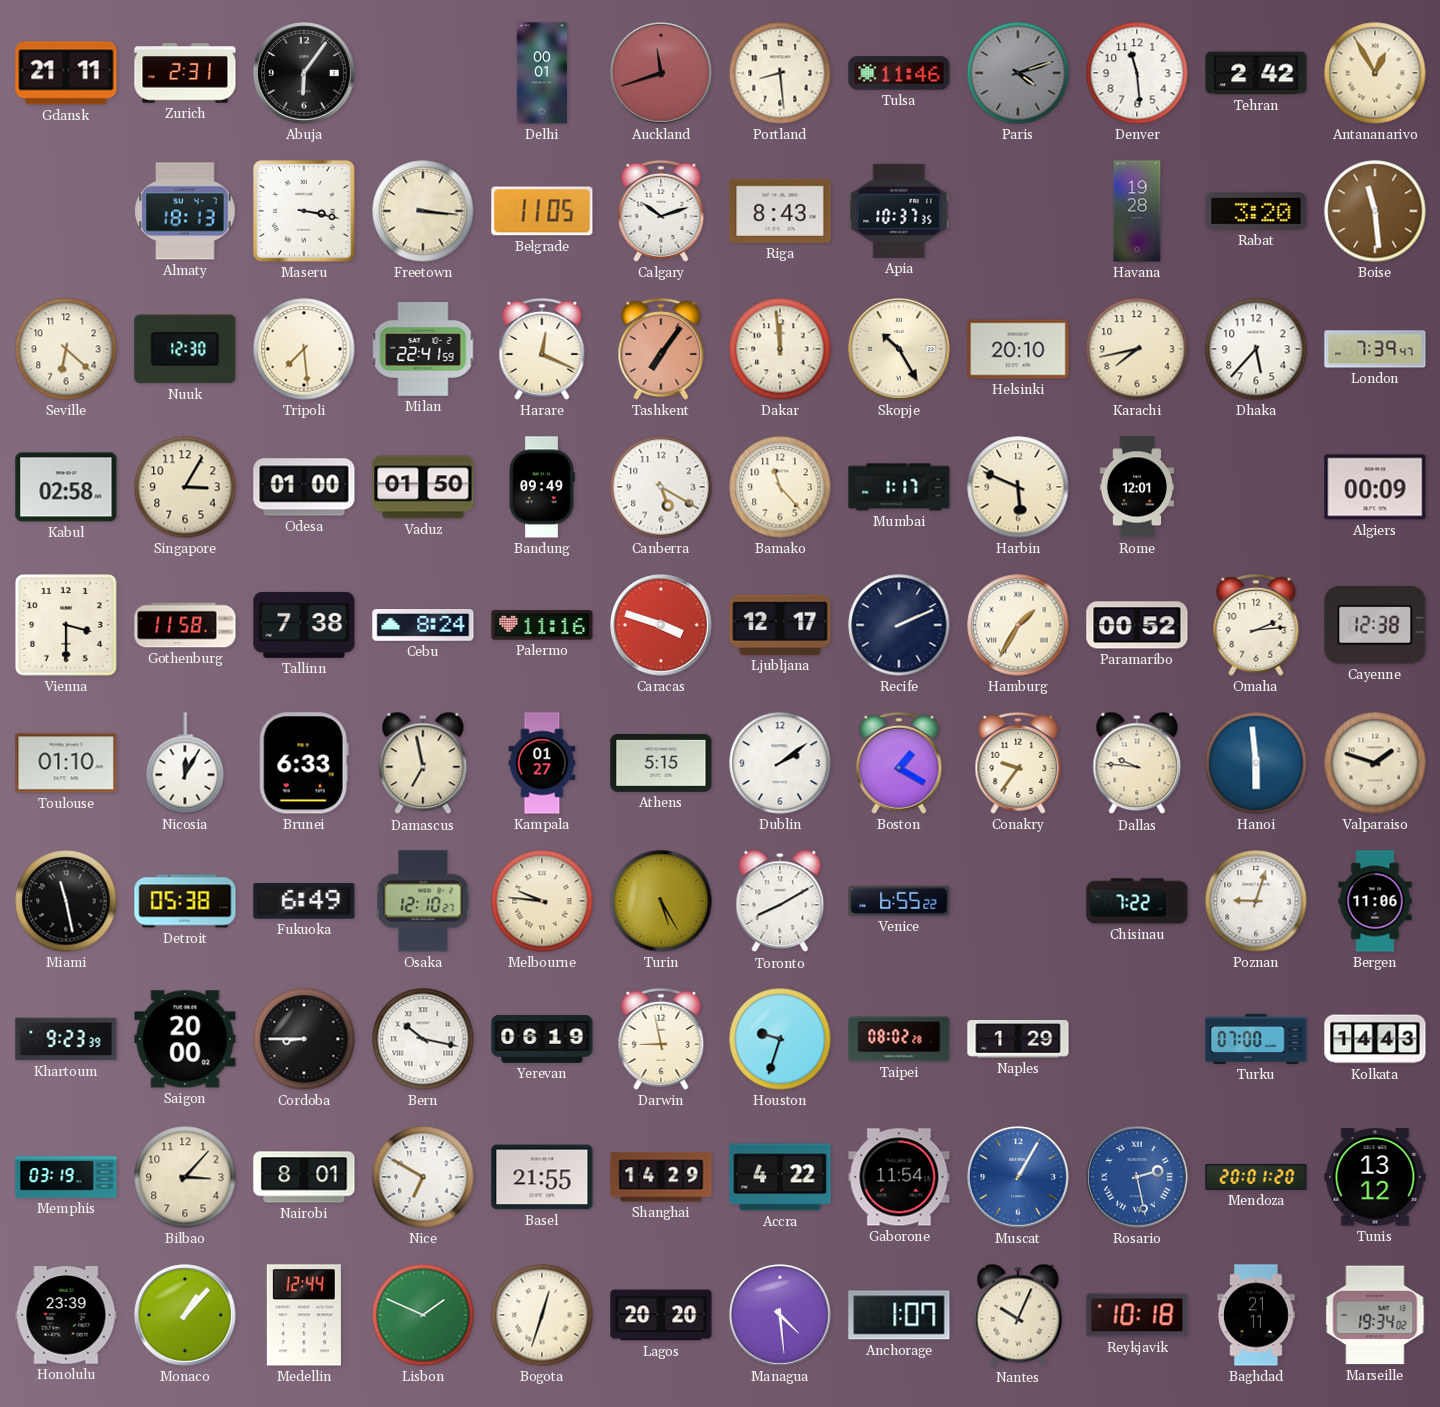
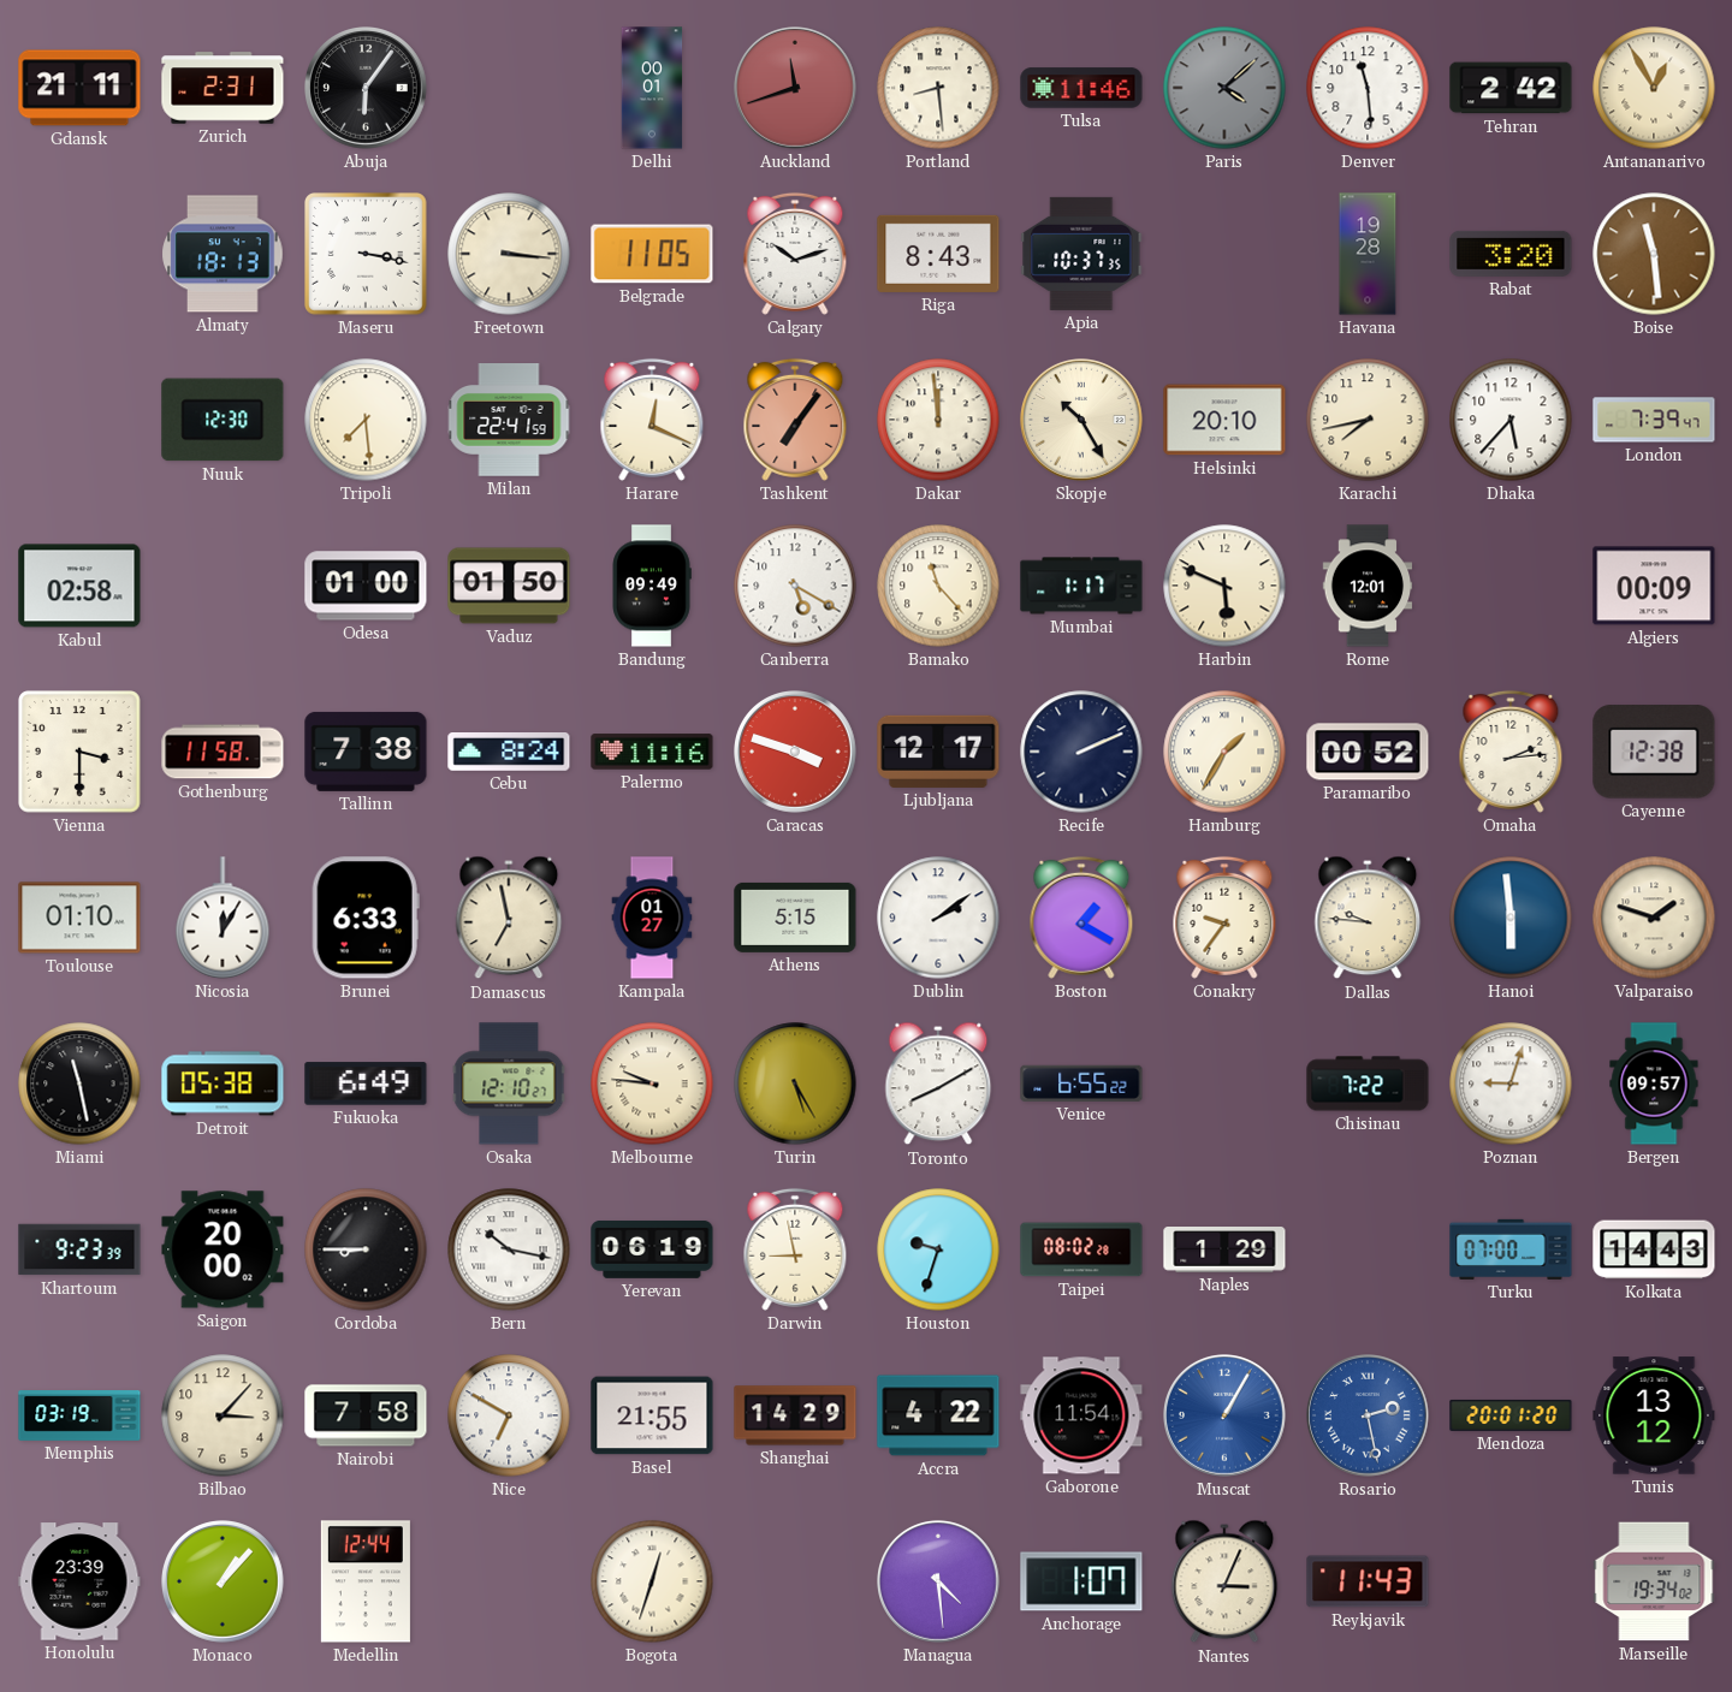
Paris: 4:12 -> 4:08
Seville: 6:22 -> none
Singapore: 3:05 -> none
Bergen: 11:06 -> 09:57
Nairobi: 8:01 -> 7:58
Lisbon: 1:49 -> none
Lagos: 20:20 -> none
Nantes: 10:04 -> 3:04
Reykjavik: 10:18 -> 11:43
Baghdad: 21:11 -> none
